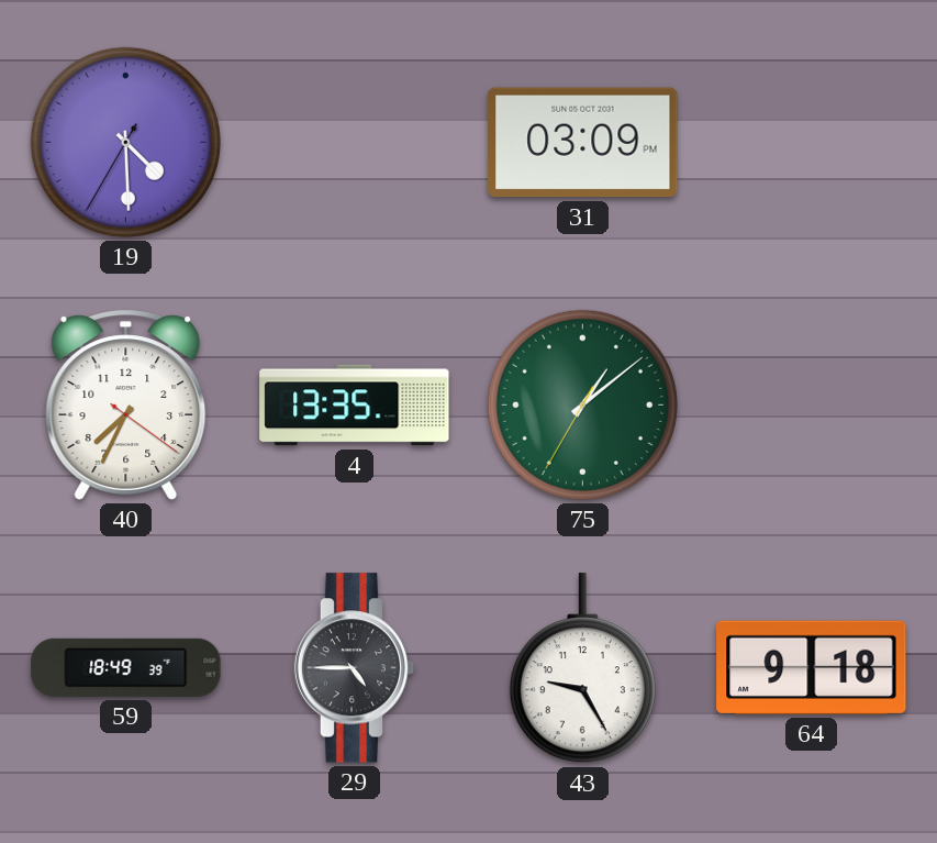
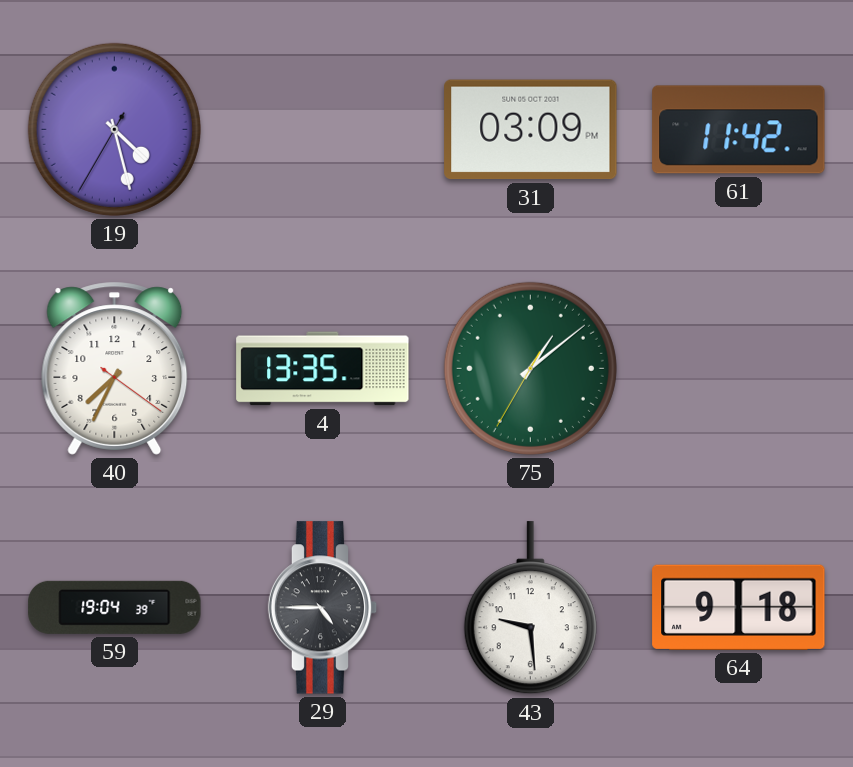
19: 4:29 -> 4:27
61: none -> 11:42
59: 18:49 -> 19:04
43: 9:25 -> 9:29
